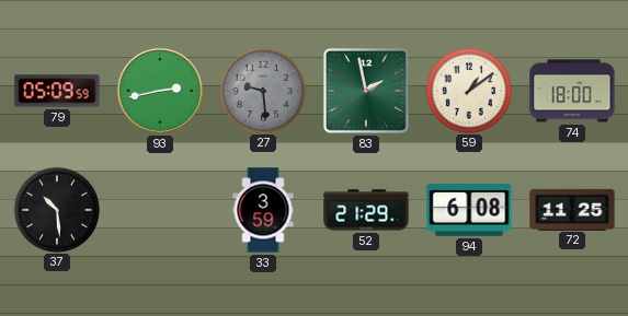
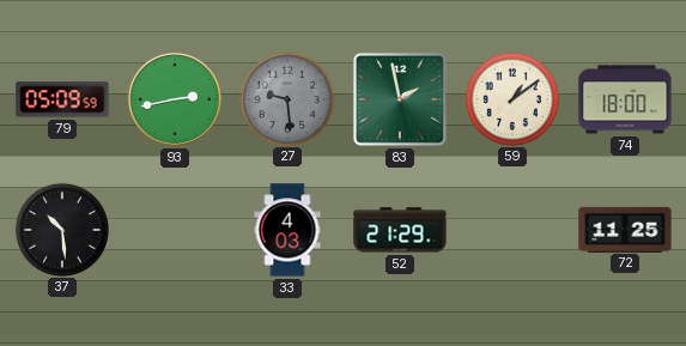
33: 3:59 -> 4:03
94: 6:08 -> none
